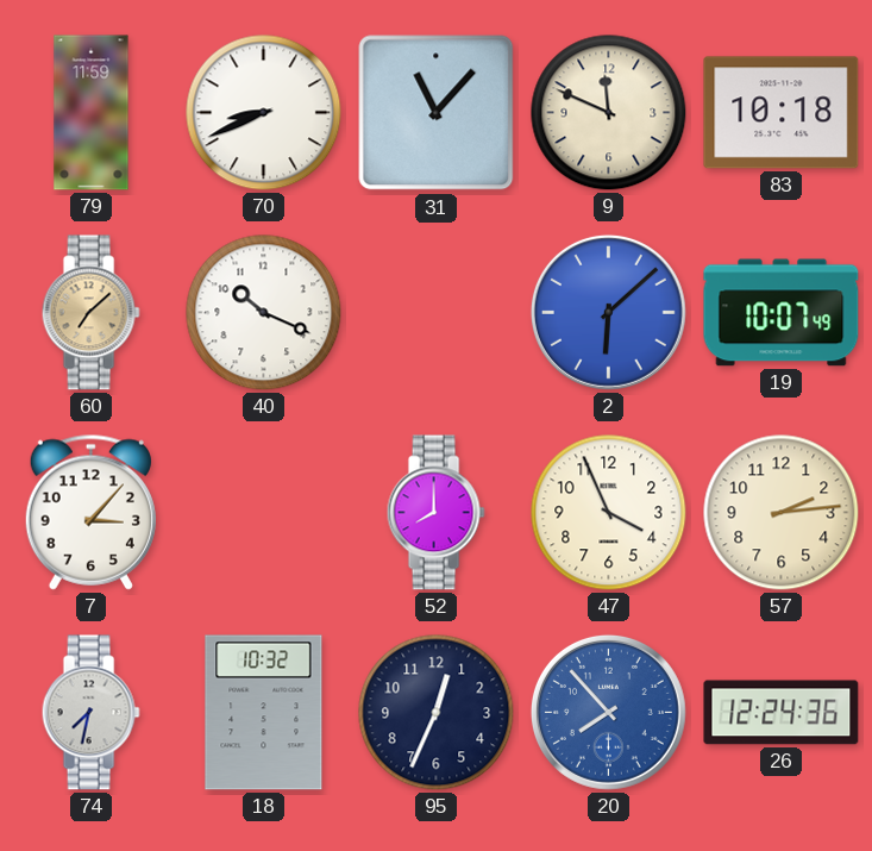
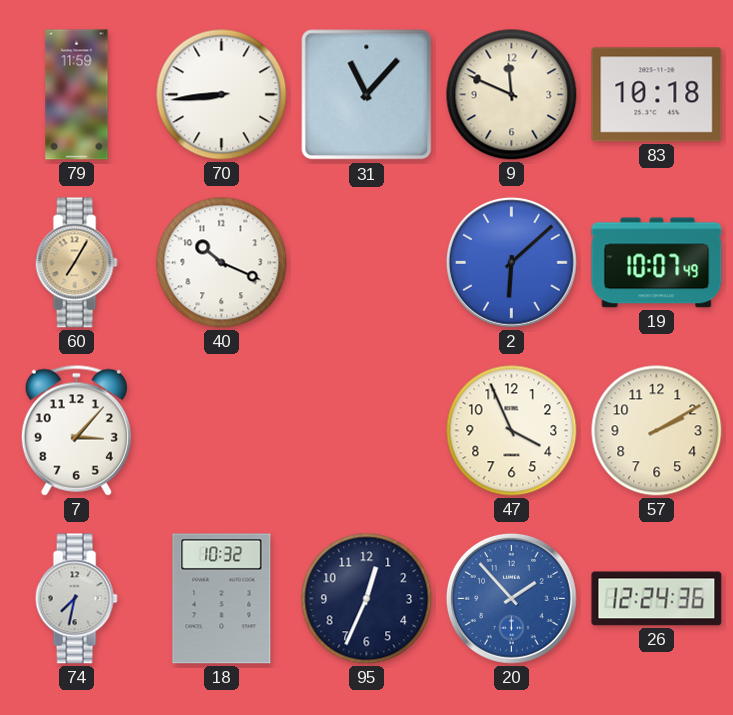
70: 8:41 -> 8:44
60: 7:08 -> 7:05
52: 8:00 -> none
57: 2:14 -> 2:10
20: 7:53 -> 1:53
